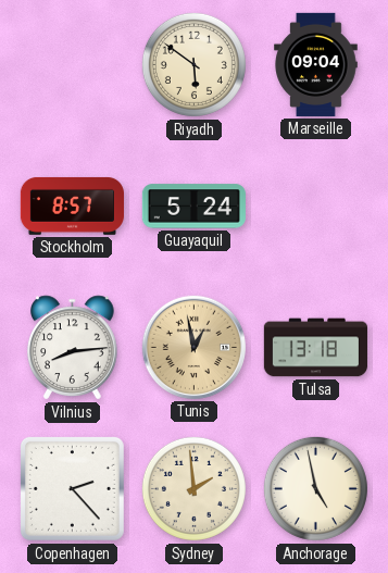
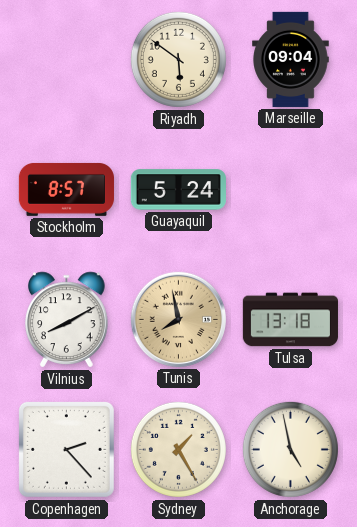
Vilnius: 8:14 -> 8:10
Tunis: 12:58 -> 7:58
Sydney: 1:59 -> 1:25
